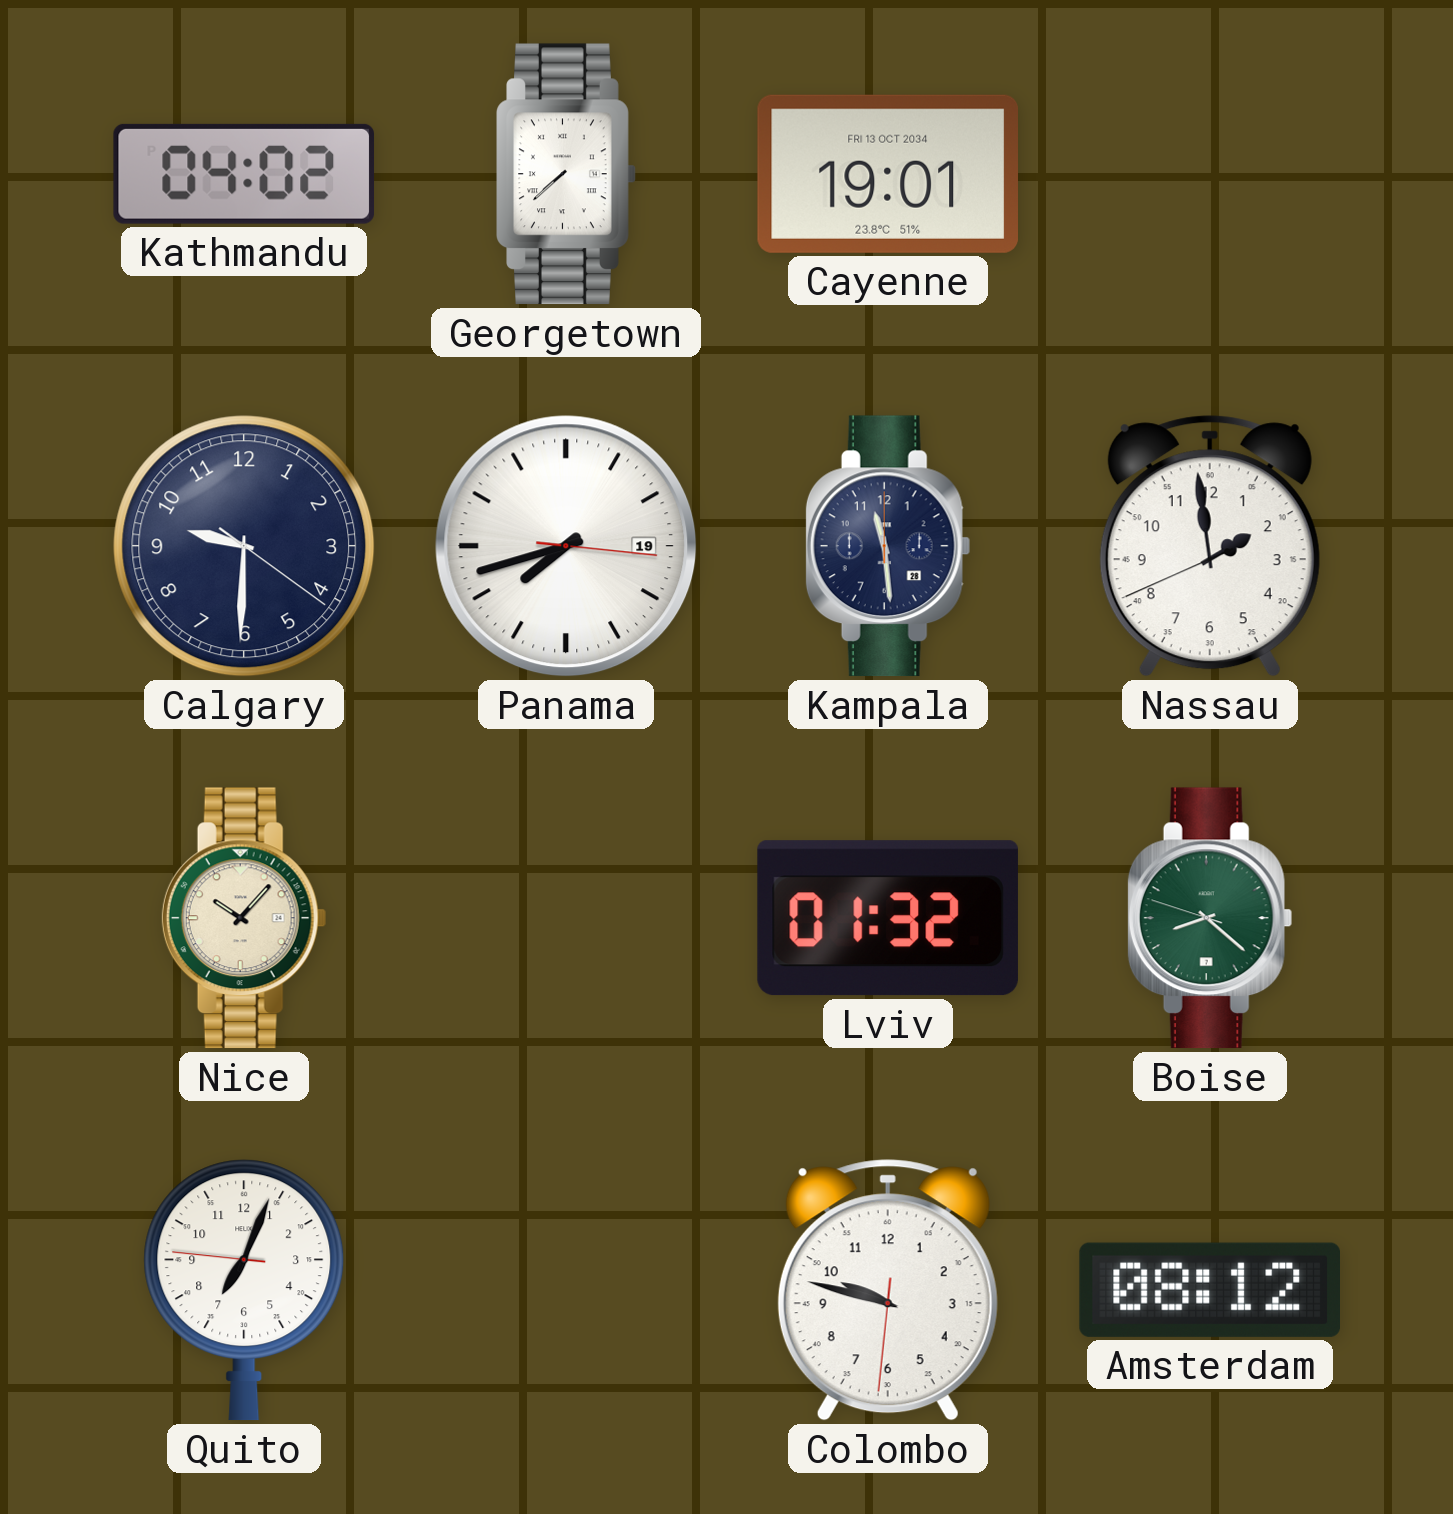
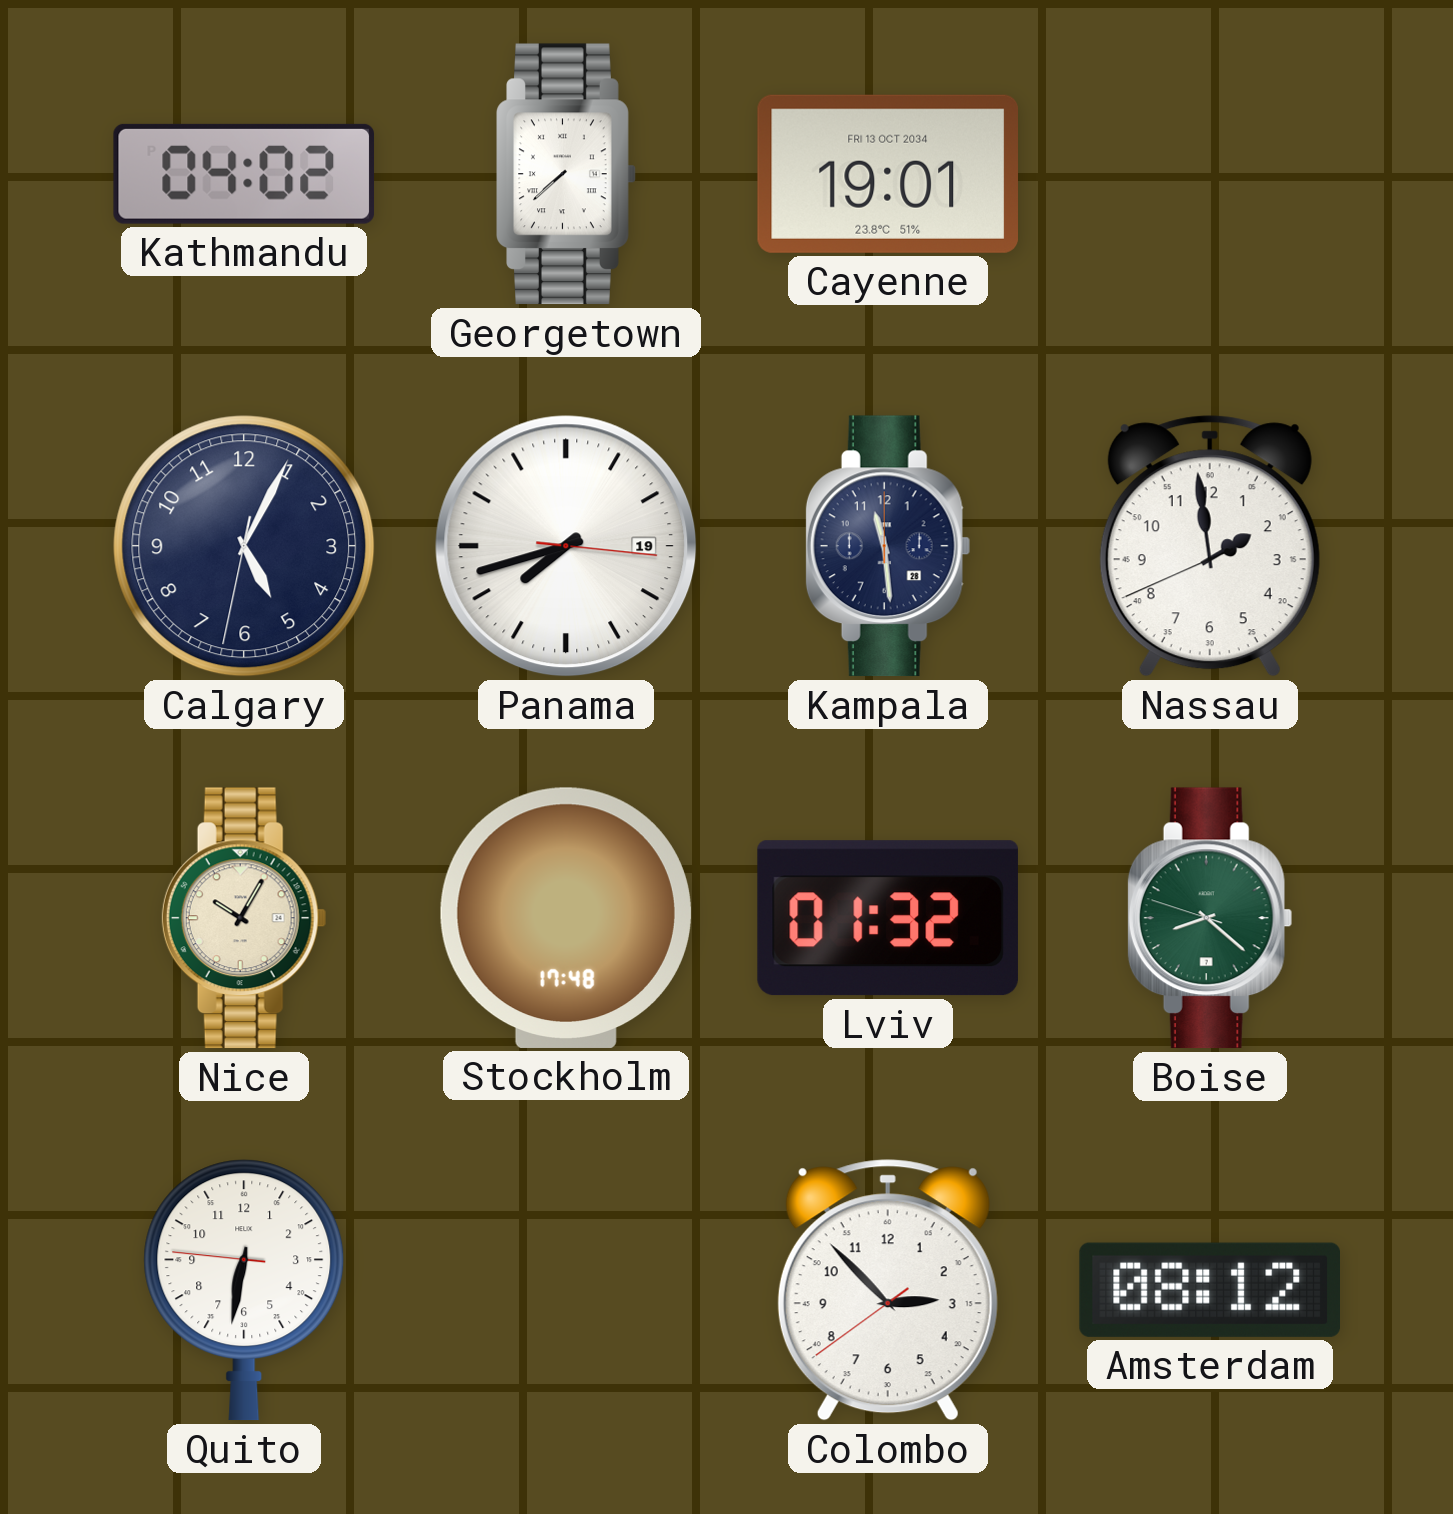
Calgary: 9:30 -> 5:04
Nice: 10:07 -> 10:05
Stockholm: none -> 17:48
Quito: 7:03 -> 6:31
Colombo: 9:47 -> 2:52
